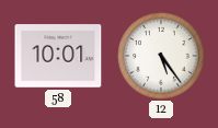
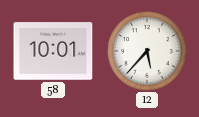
12: 5:24 -> 5:37
